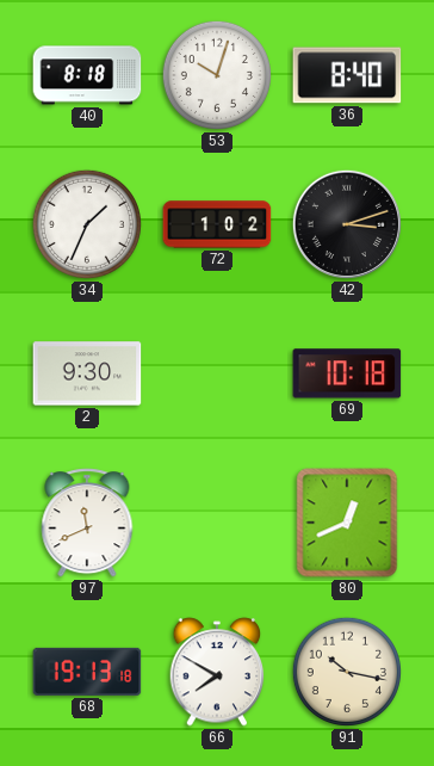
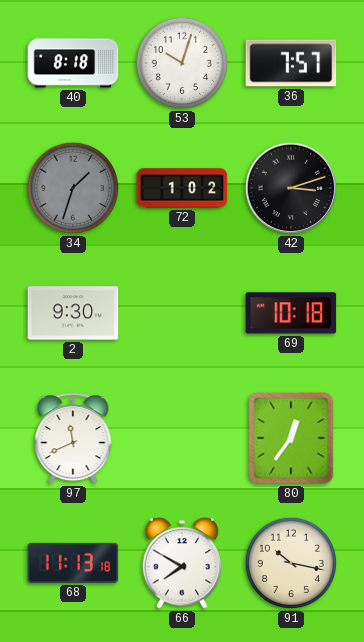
36: 8:40 -> 7:57
34: 1:34 -> 1:33
34 dial: white -> grey
80: 12:41 -> 12:36
68: 19:13 -> 11:13
